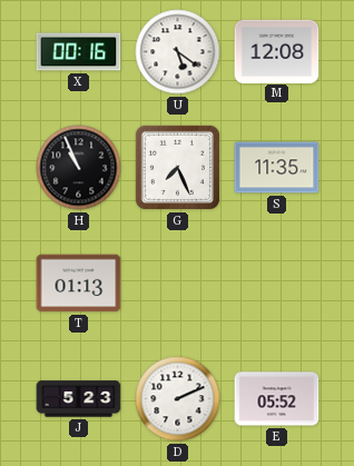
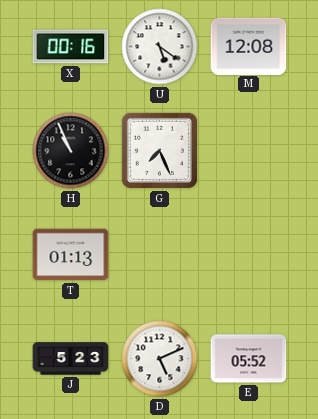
S: 11:35 -> none
D: 2:11 -> 5:11
